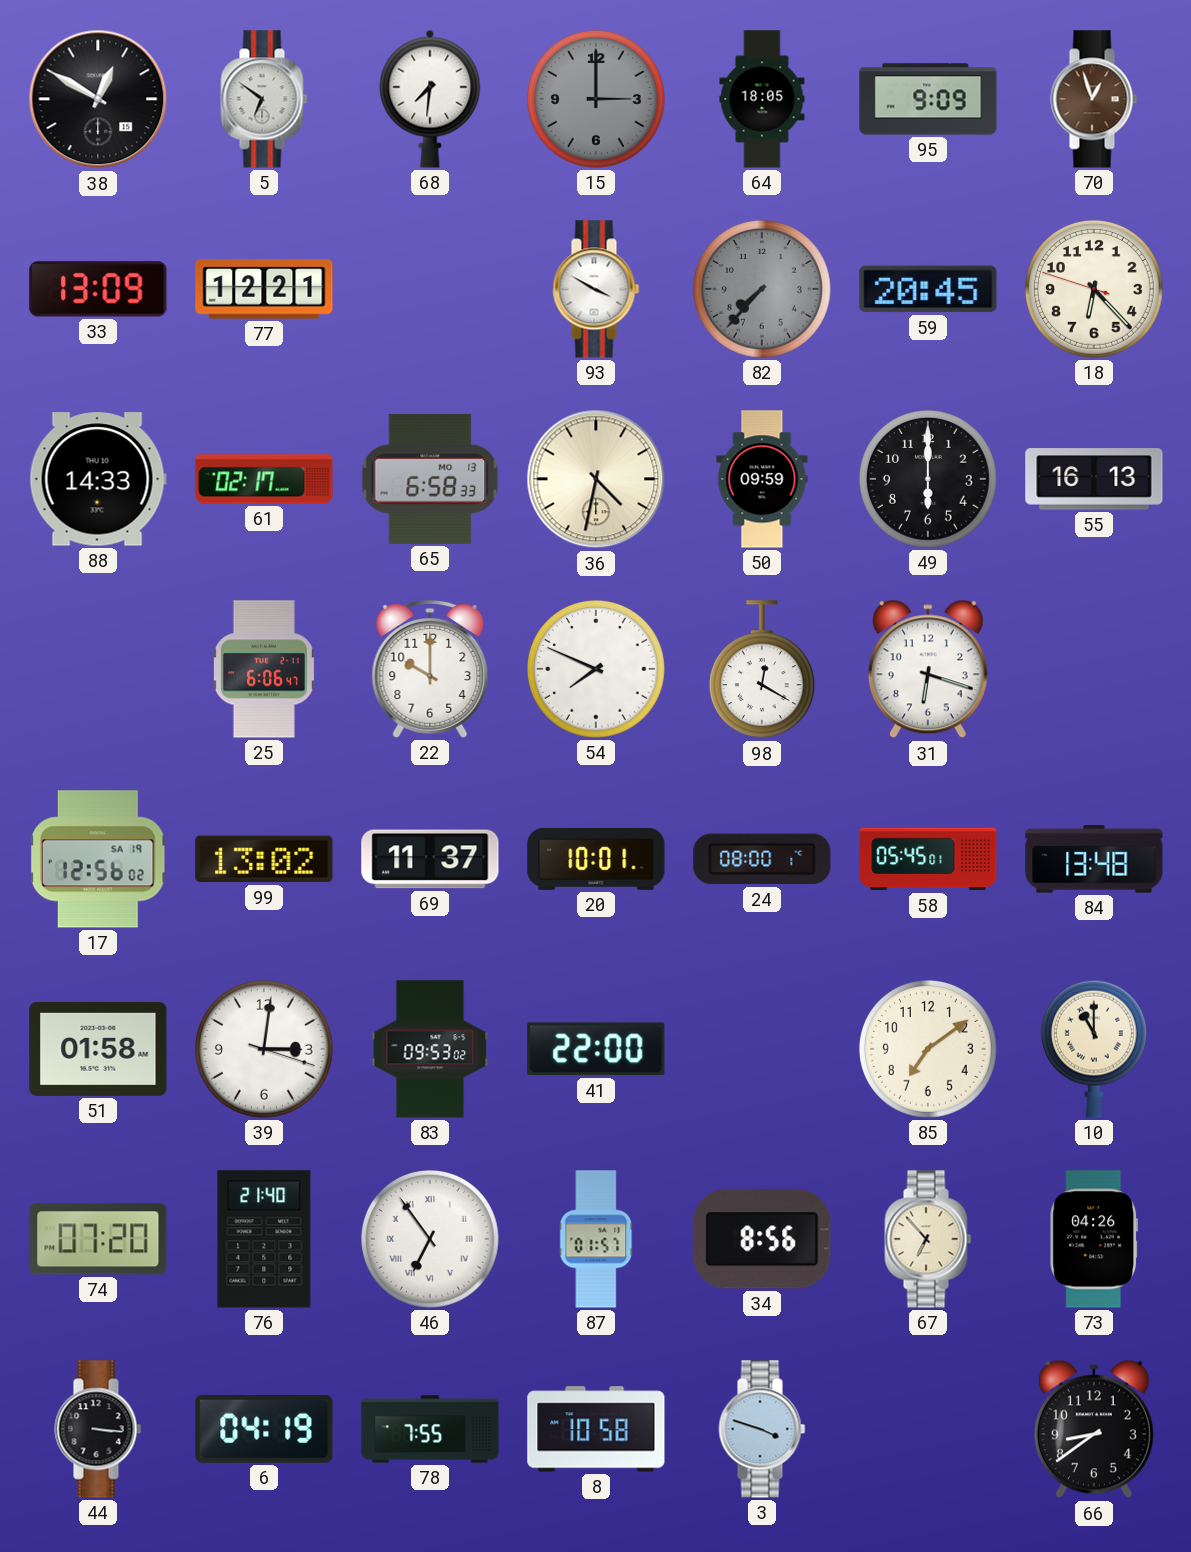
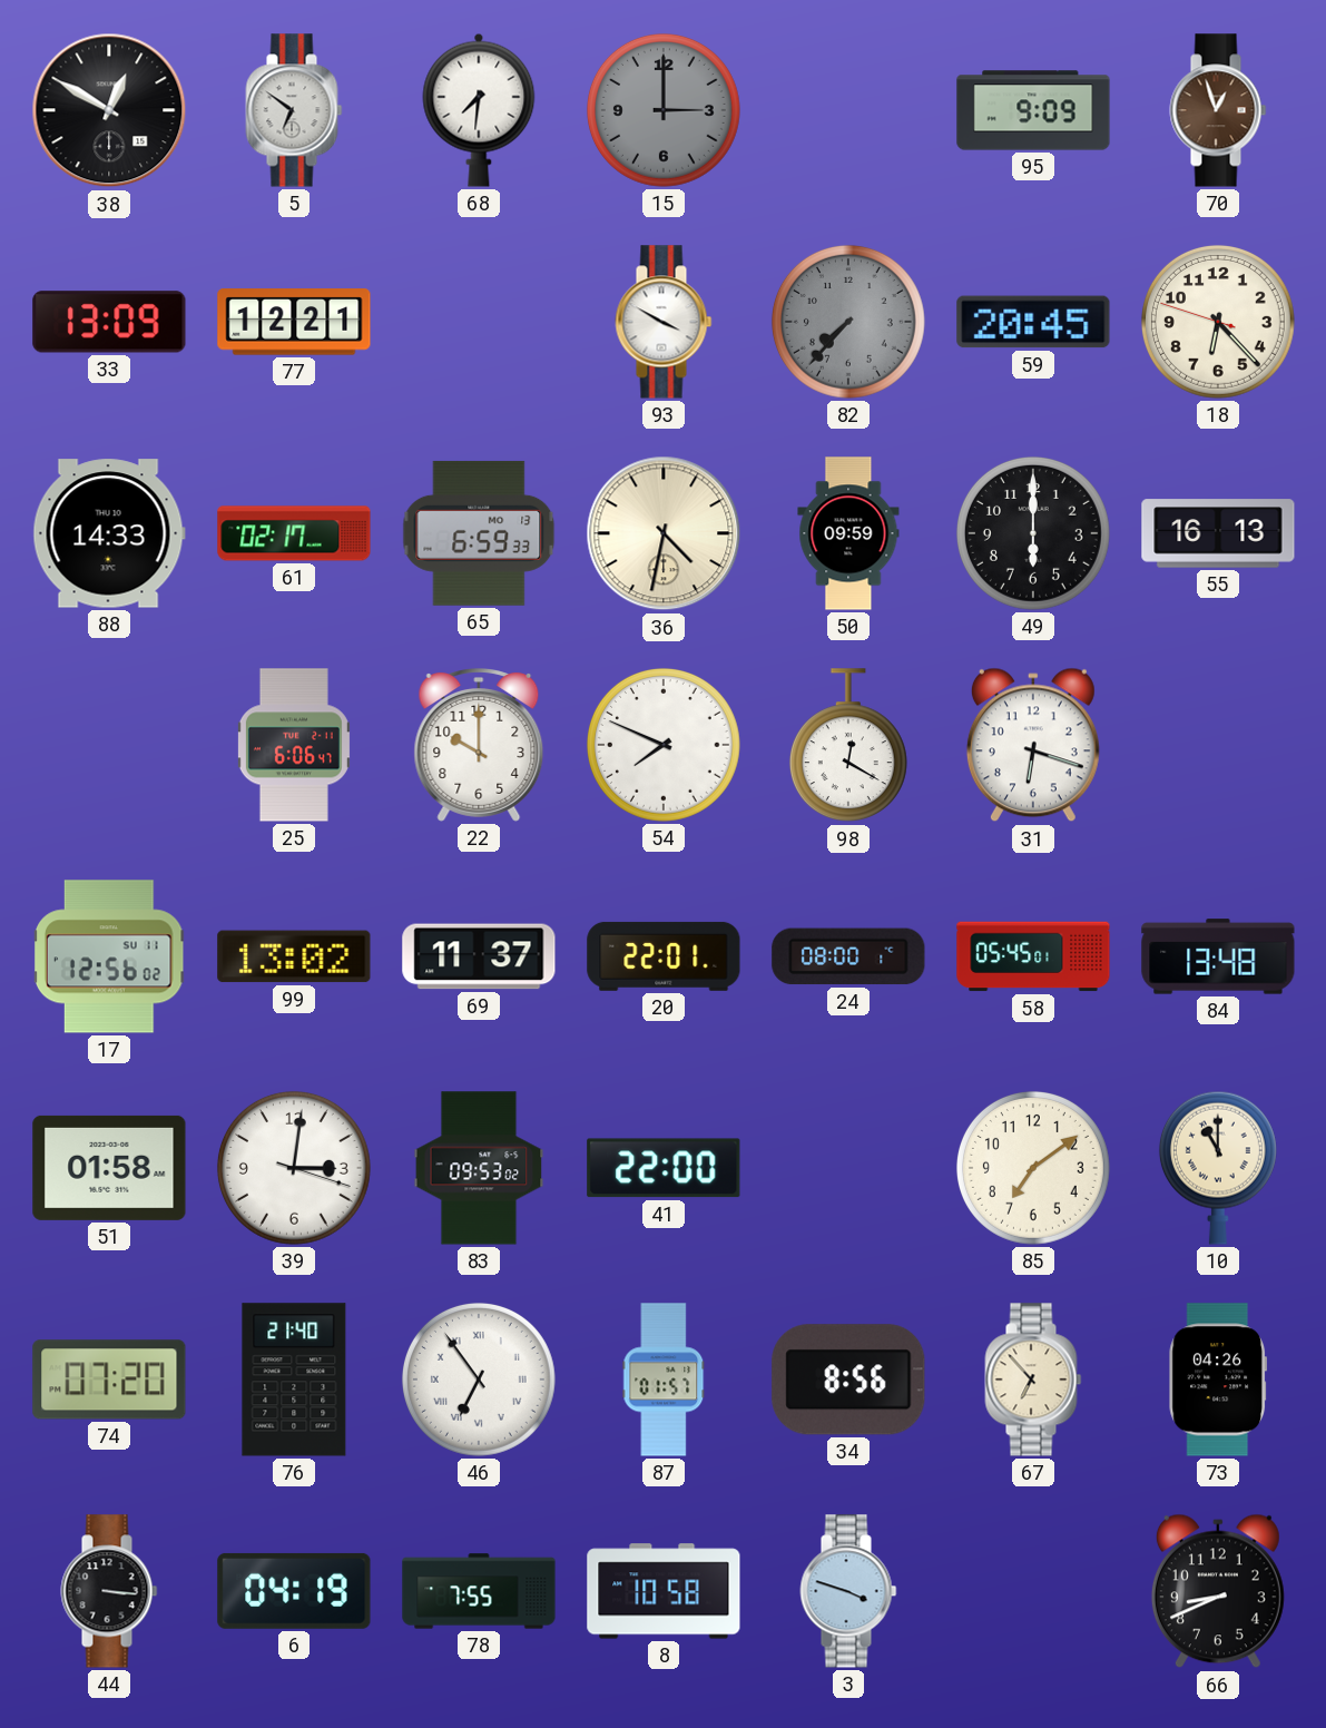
64: 18:05 -> none
65: 6:58 -> 6:59
17 date: SA 19 -> SU 11
20: 10:01 -> 22:01
66: 8:39 -> 8:41
